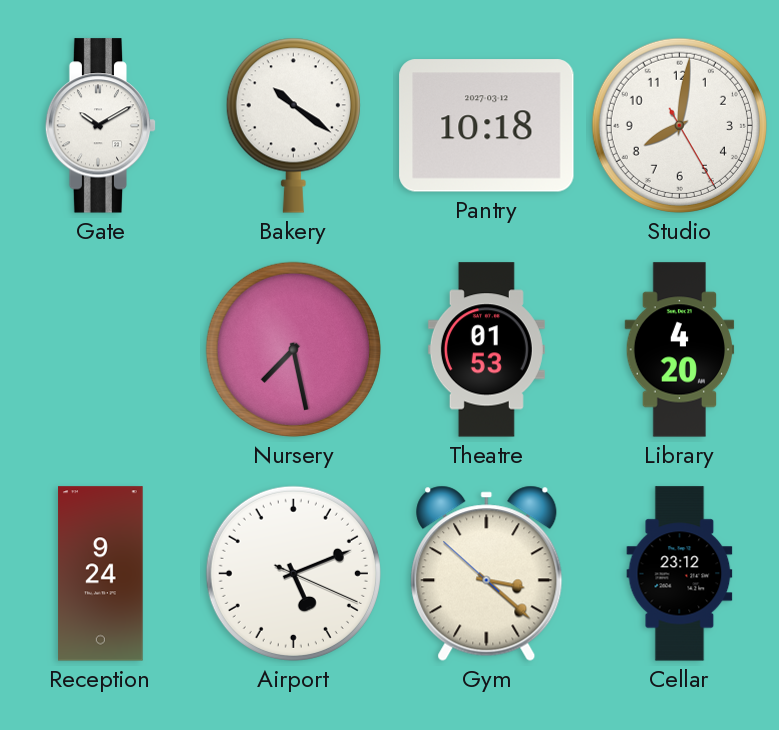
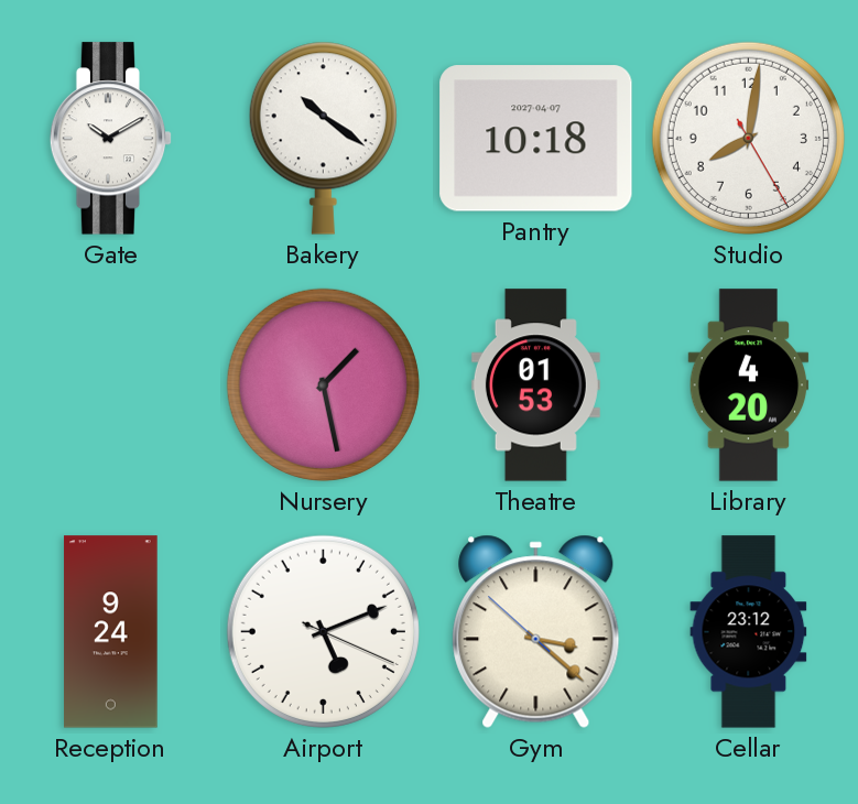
Pantry date: 2027-03-12 -> 2027-04-07
Nursery: 7:28 -> 1:28
